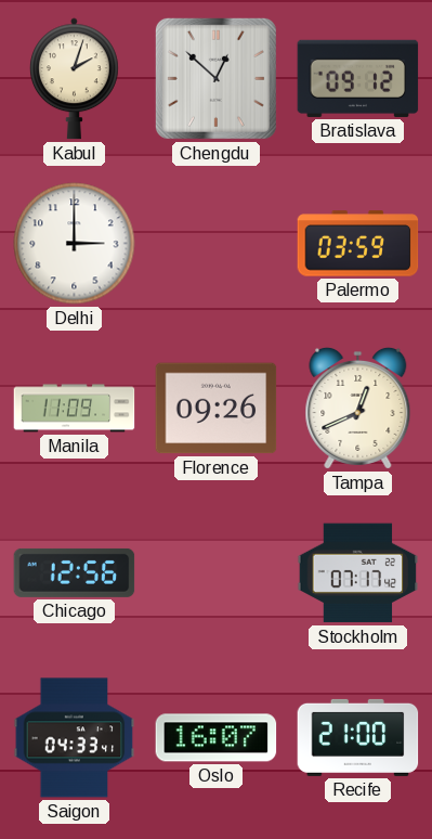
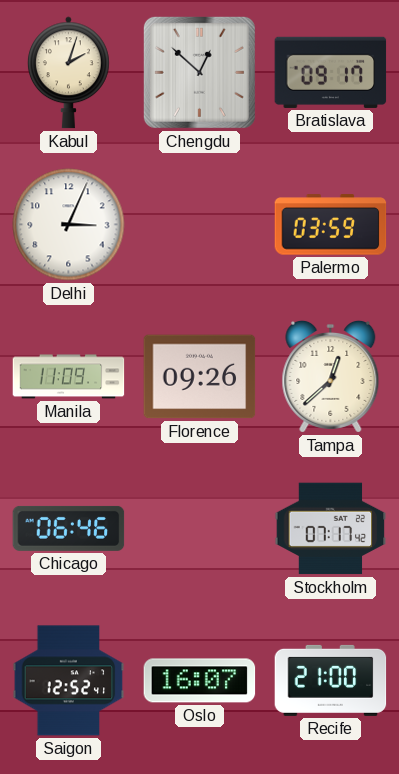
Bratislava: 09:12 -> 09:17
Delhi: 3:00 -> 3:04
Tampa: 12:41 -> 12:38
Chicago: 12:56 -> 06:46
Saigon: 04:33 -> 12:52
